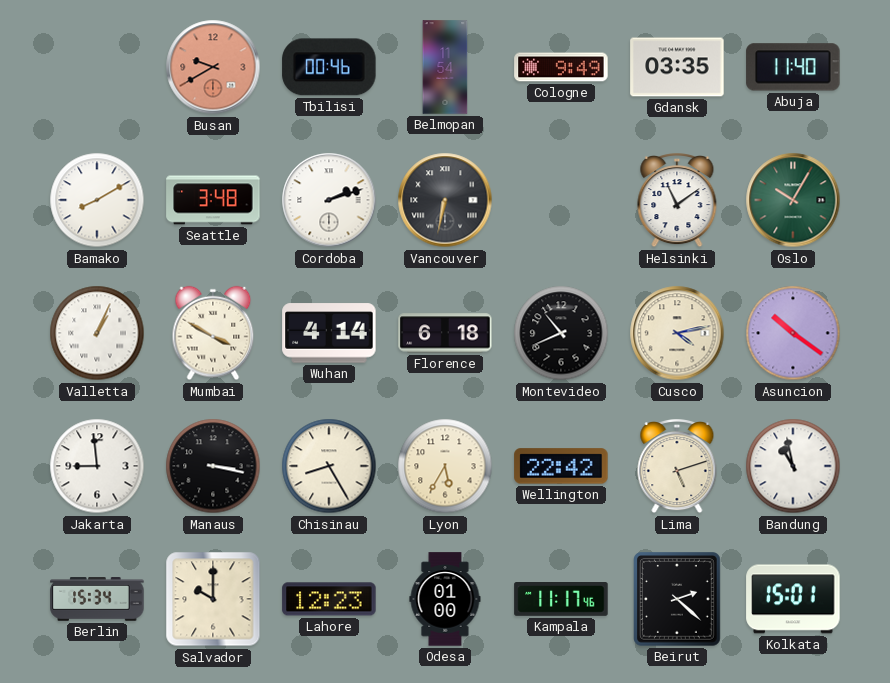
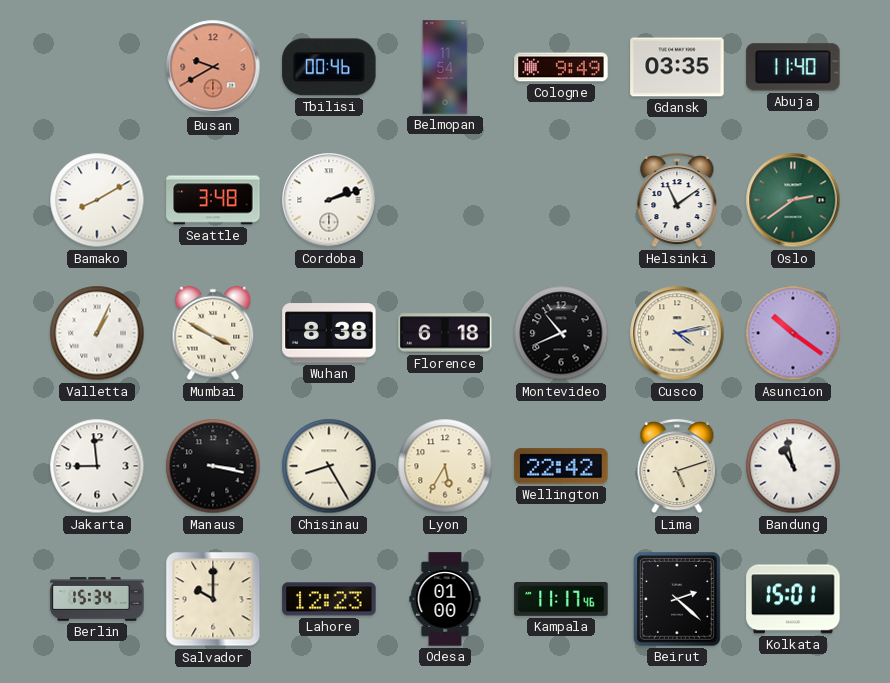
Vancouver: 6:32 -> none
Oslo: 10:05 -> 2:39
Wuhan: 4:14 -> 8:38
